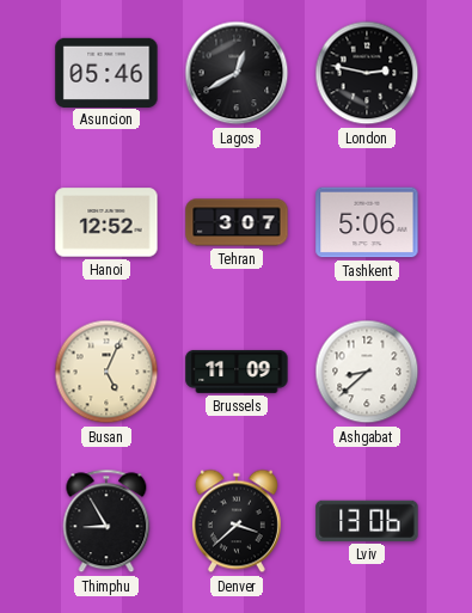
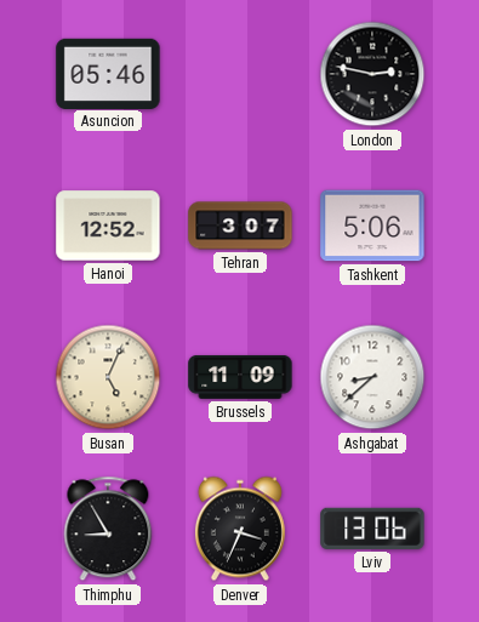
Lagos: 12:40 -> none
Denver: 3:38 -> 3:34
